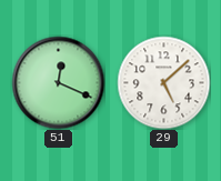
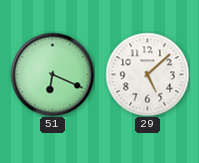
51: 12:19 -> 6:19
